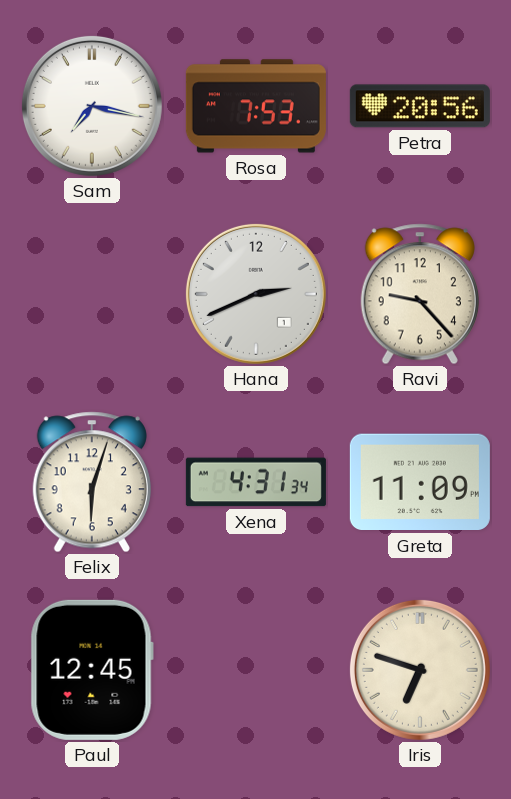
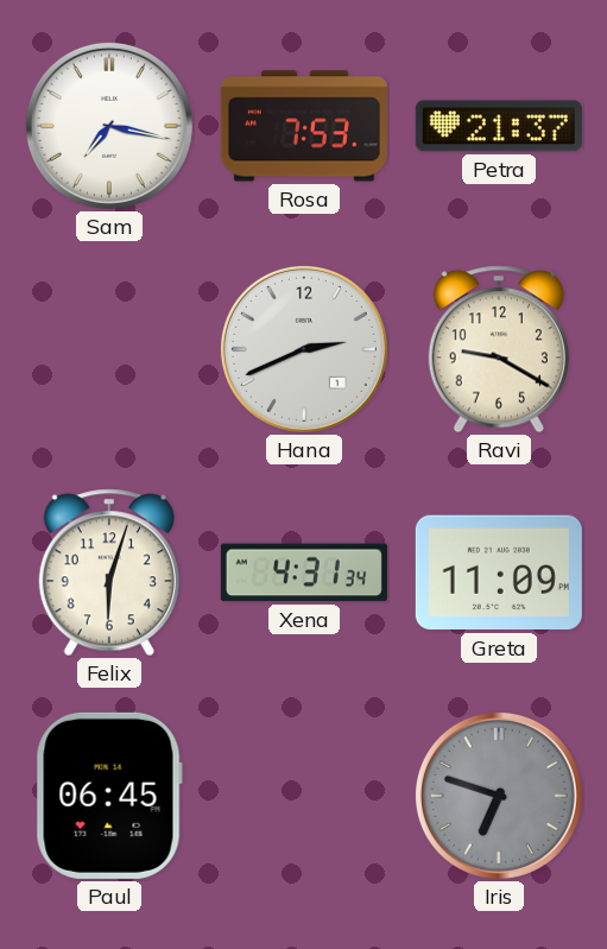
Petra: 20:56 -> 21:37
Ravi: 9:23 -> 9:20
Paul: 12:45 -> 06:45
Iris dial: cream -> grey
